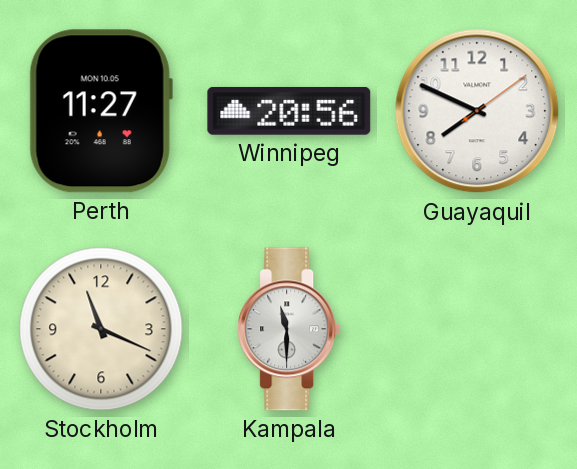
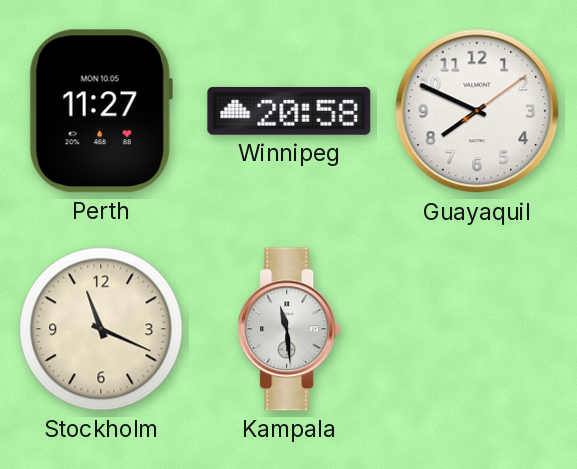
Winnipeg: 20:56 -> 20:58
Kampala: 11:30 -> 11:29
